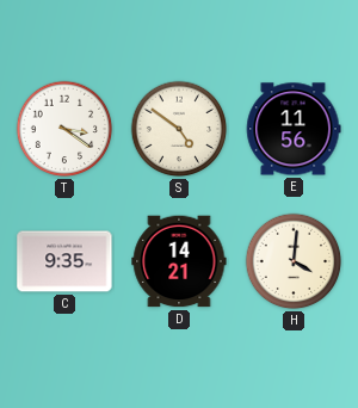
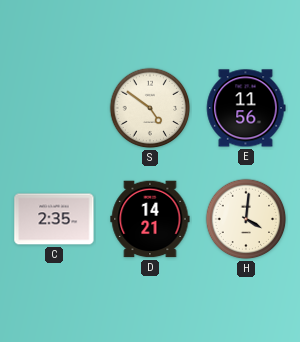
T: 3:21 -> none
C: 9:35 -> 2:35
